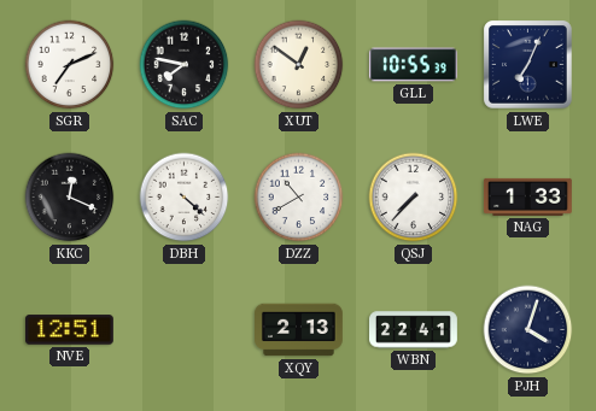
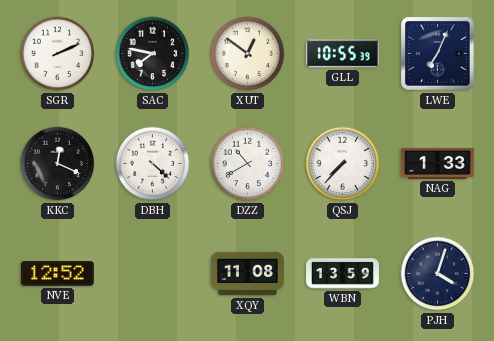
SGR: 7:11 -> 2:11
NVE: 12:51 -> 12:52
XQY: 2:13 -> 11:08
WBN: 22:41 -> 13:59
